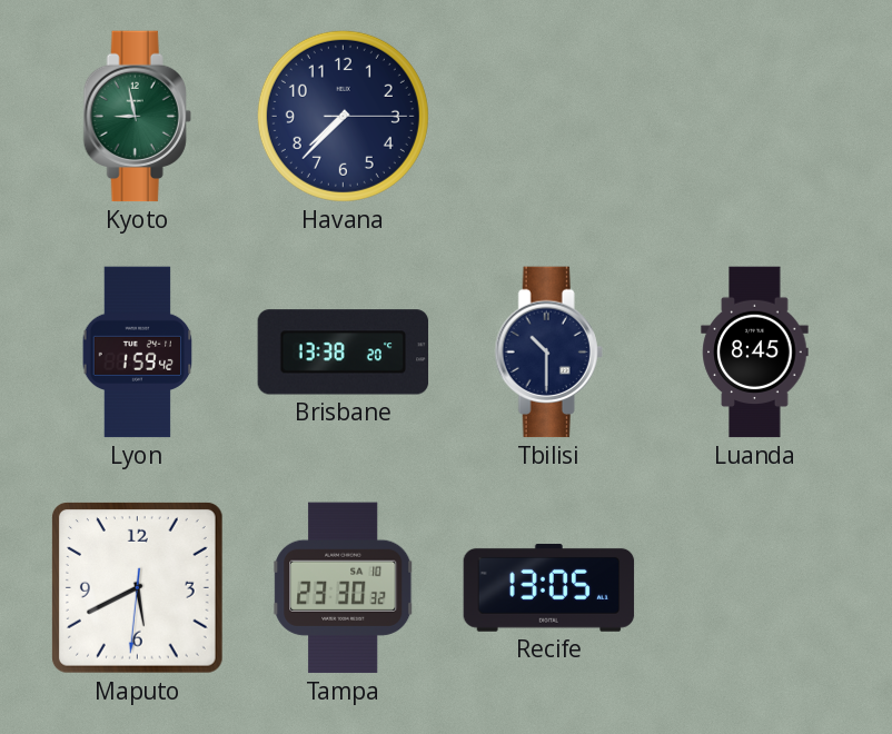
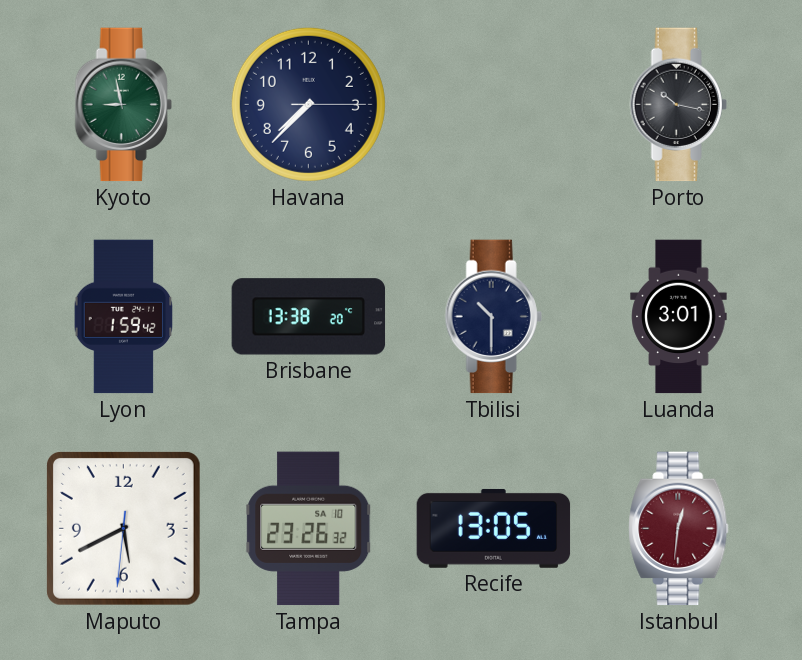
Porto: none -> 10:17
Luanda: 8:45 -> 3:01
Tampa: 23:30 -> 23:26
Istanbul: none -> 12:31
